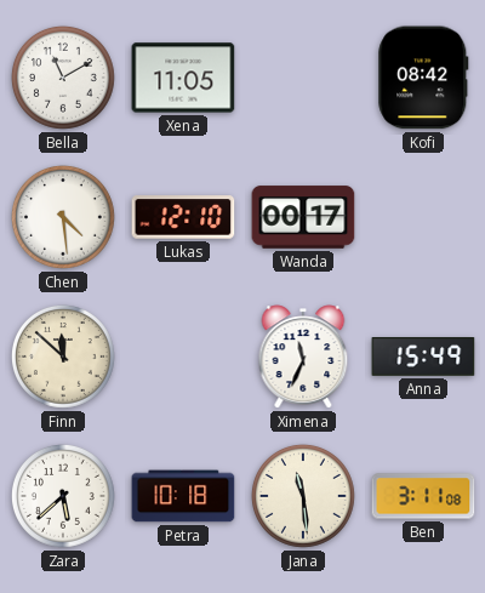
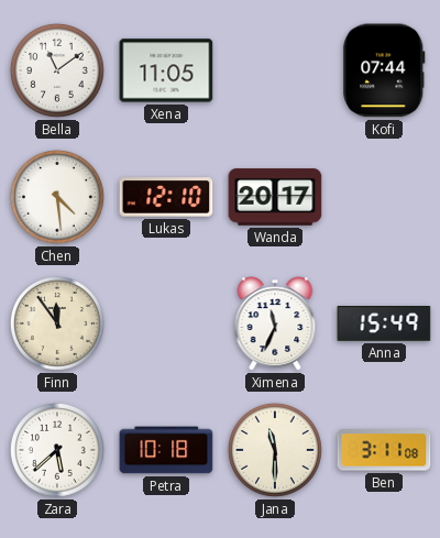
Bella: 11:10 -> 11:09
Kofi: 08:42 -> 07:44
Wanda: 00:17 -> 20:17
Finn: 11:52 -> 11:54
Jana: 11:29 -> 11:30
